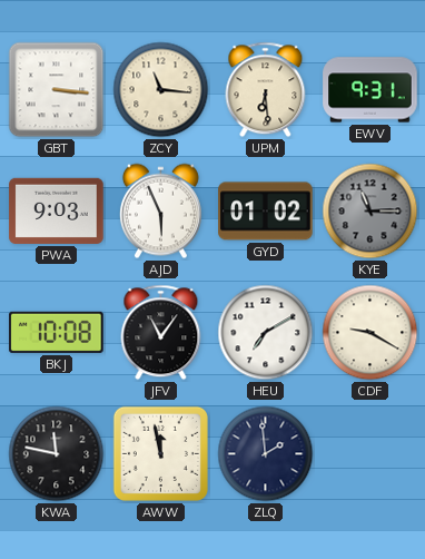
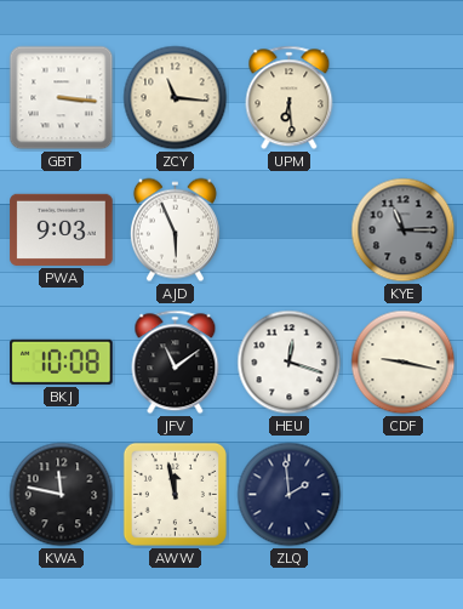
EWV: 9:31 -> none
GYD: 01:02 -> none
JFV: 11:06 -> 11:09
HEU: 7:10 -> 12:18
CDF: 9:20 -> 9:17
